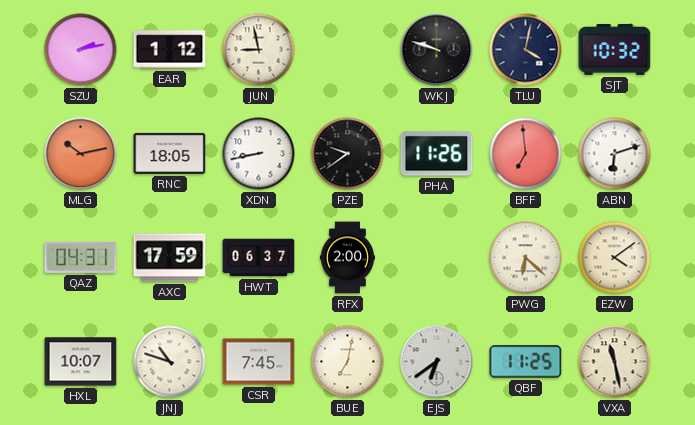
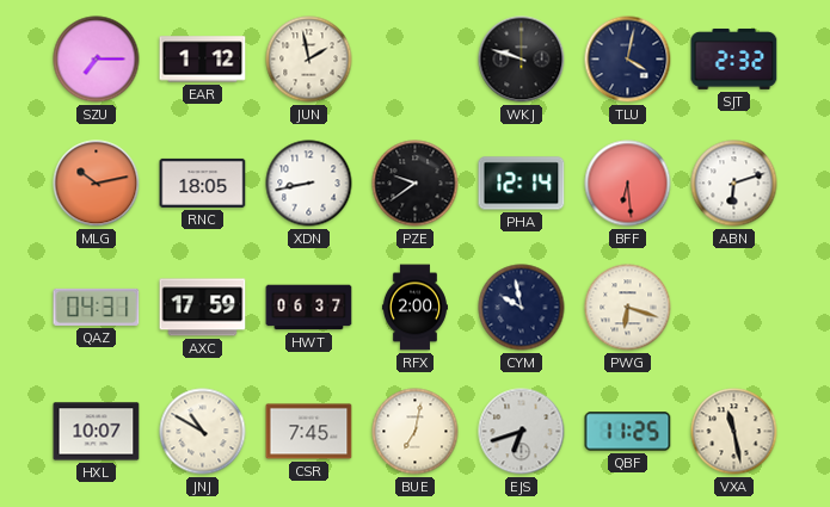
SZU: 2:13 -> 7:15
JUN: 8:58 -> 1:58
SJT: 10:32 -> 2:32
PHA: 11:26 -> 12:14
BFF: 6:59 -> 6:29
CYM: none -> 9:58
PWG: 6:22 -> 6:18
EZW: 4:09 -> none
JNJ: 10:48 -> 10:50
EJS: 6:39 -> 6:42
